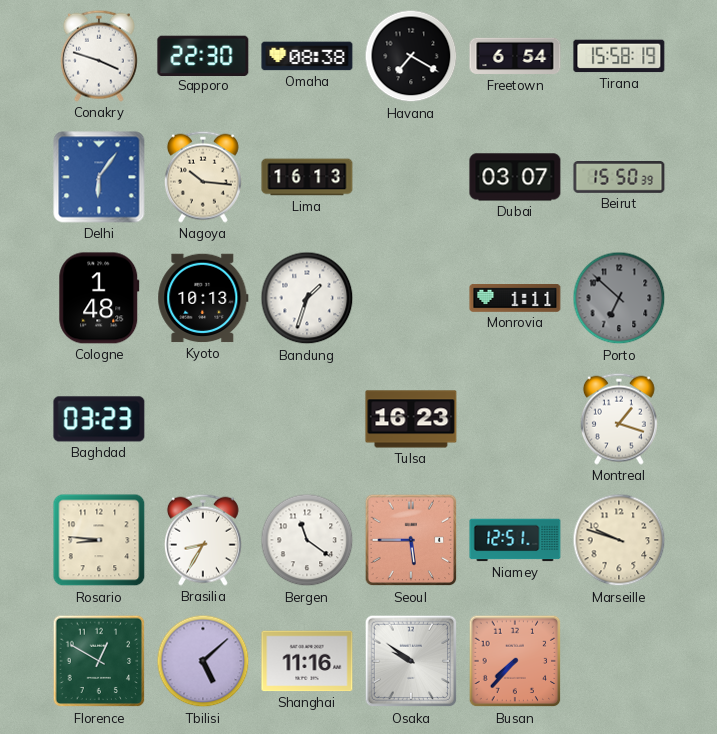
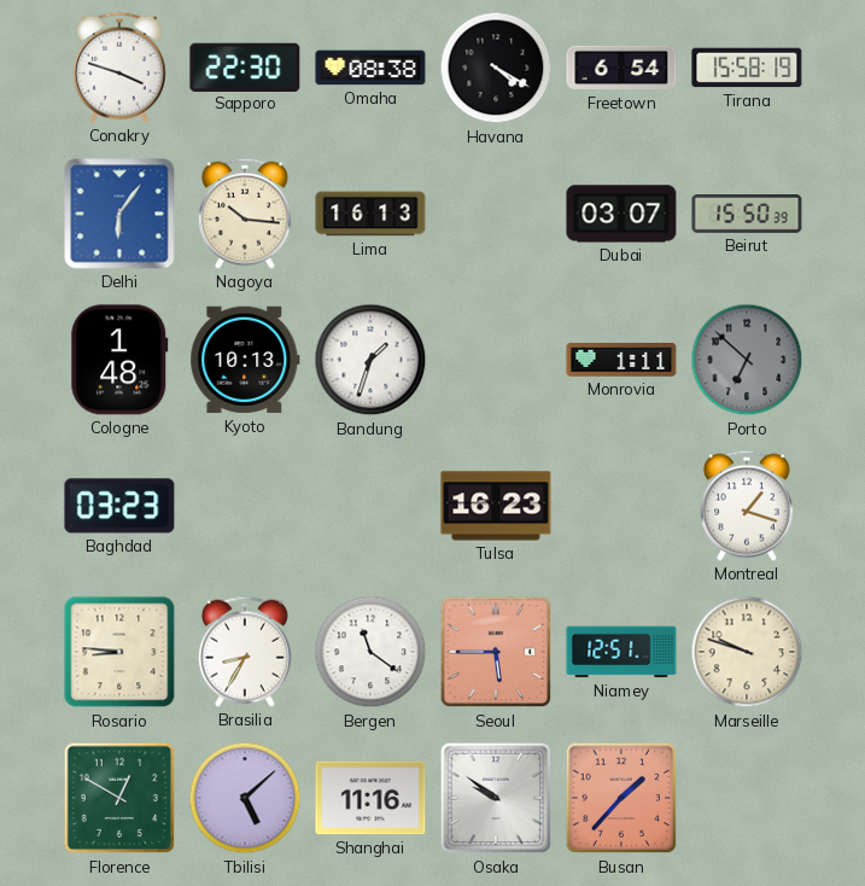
Havana: 7:20 -> 4:20
Busan: 7:37 -> 1:37
